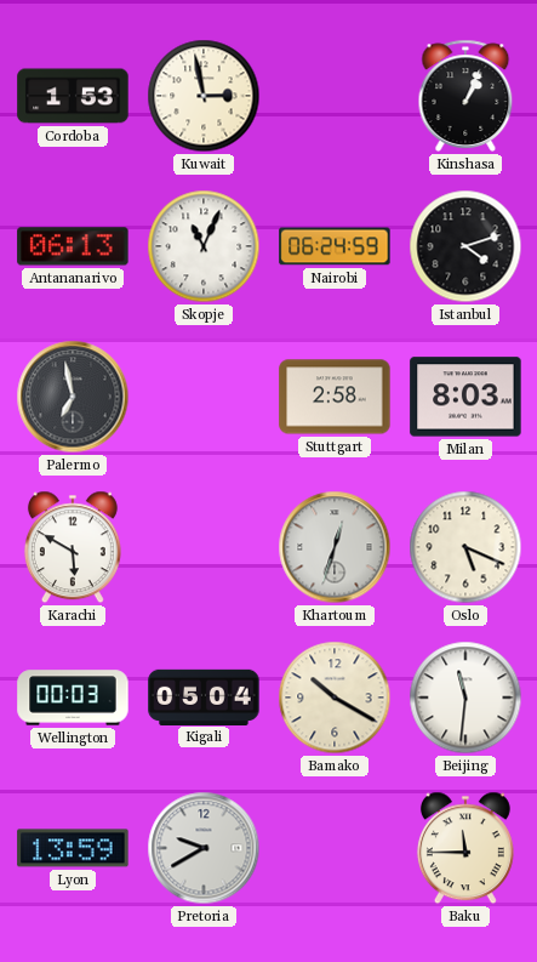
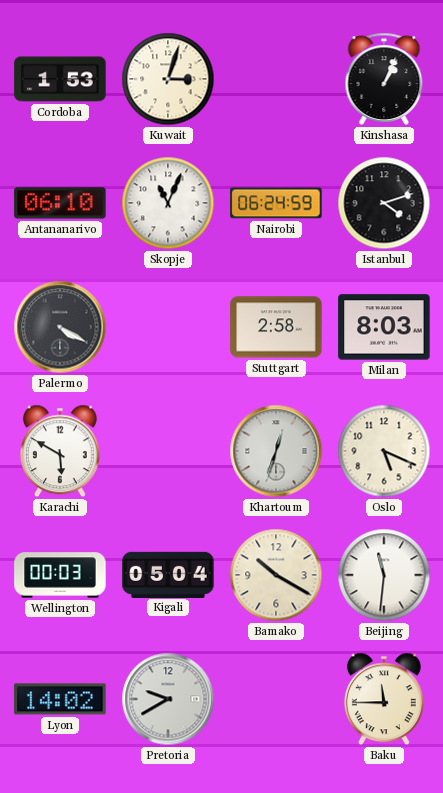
Kuwait: 2:58 -> 3:03
Antananarivo: 06:13 -> 06:10
Palermo: 6:58 -> 4:20
Lyon: 13:59 -> 14:02
